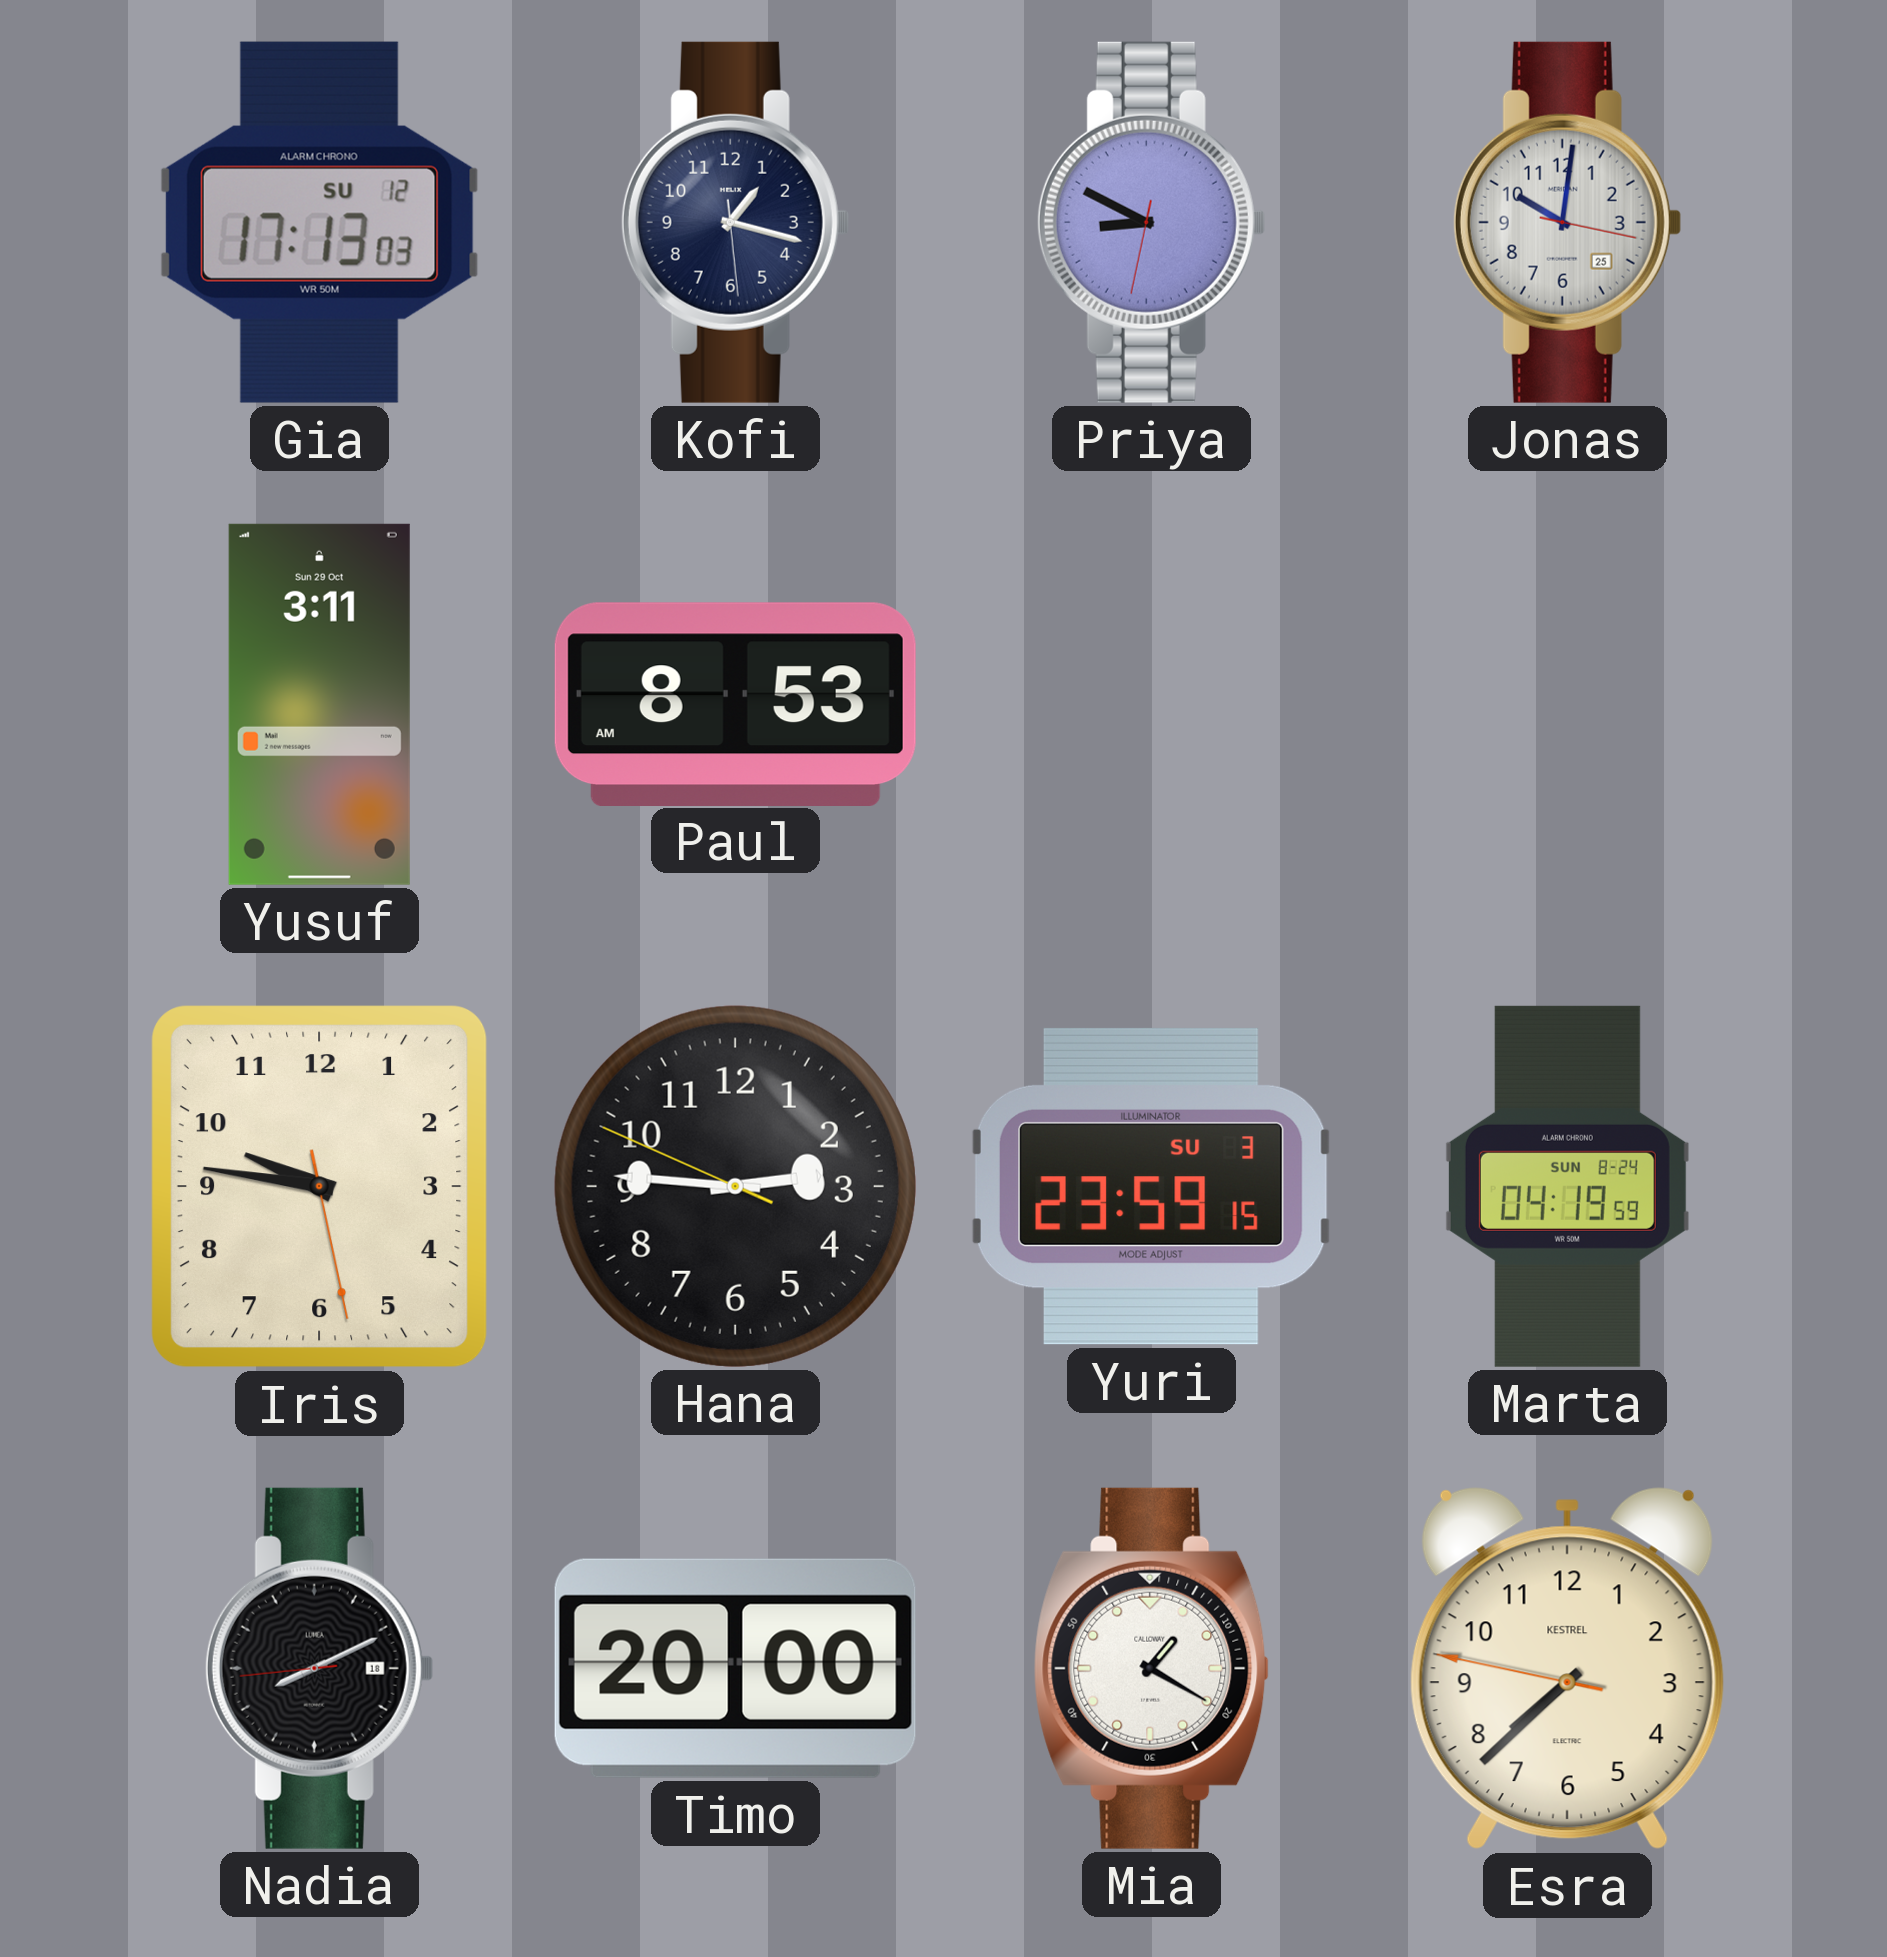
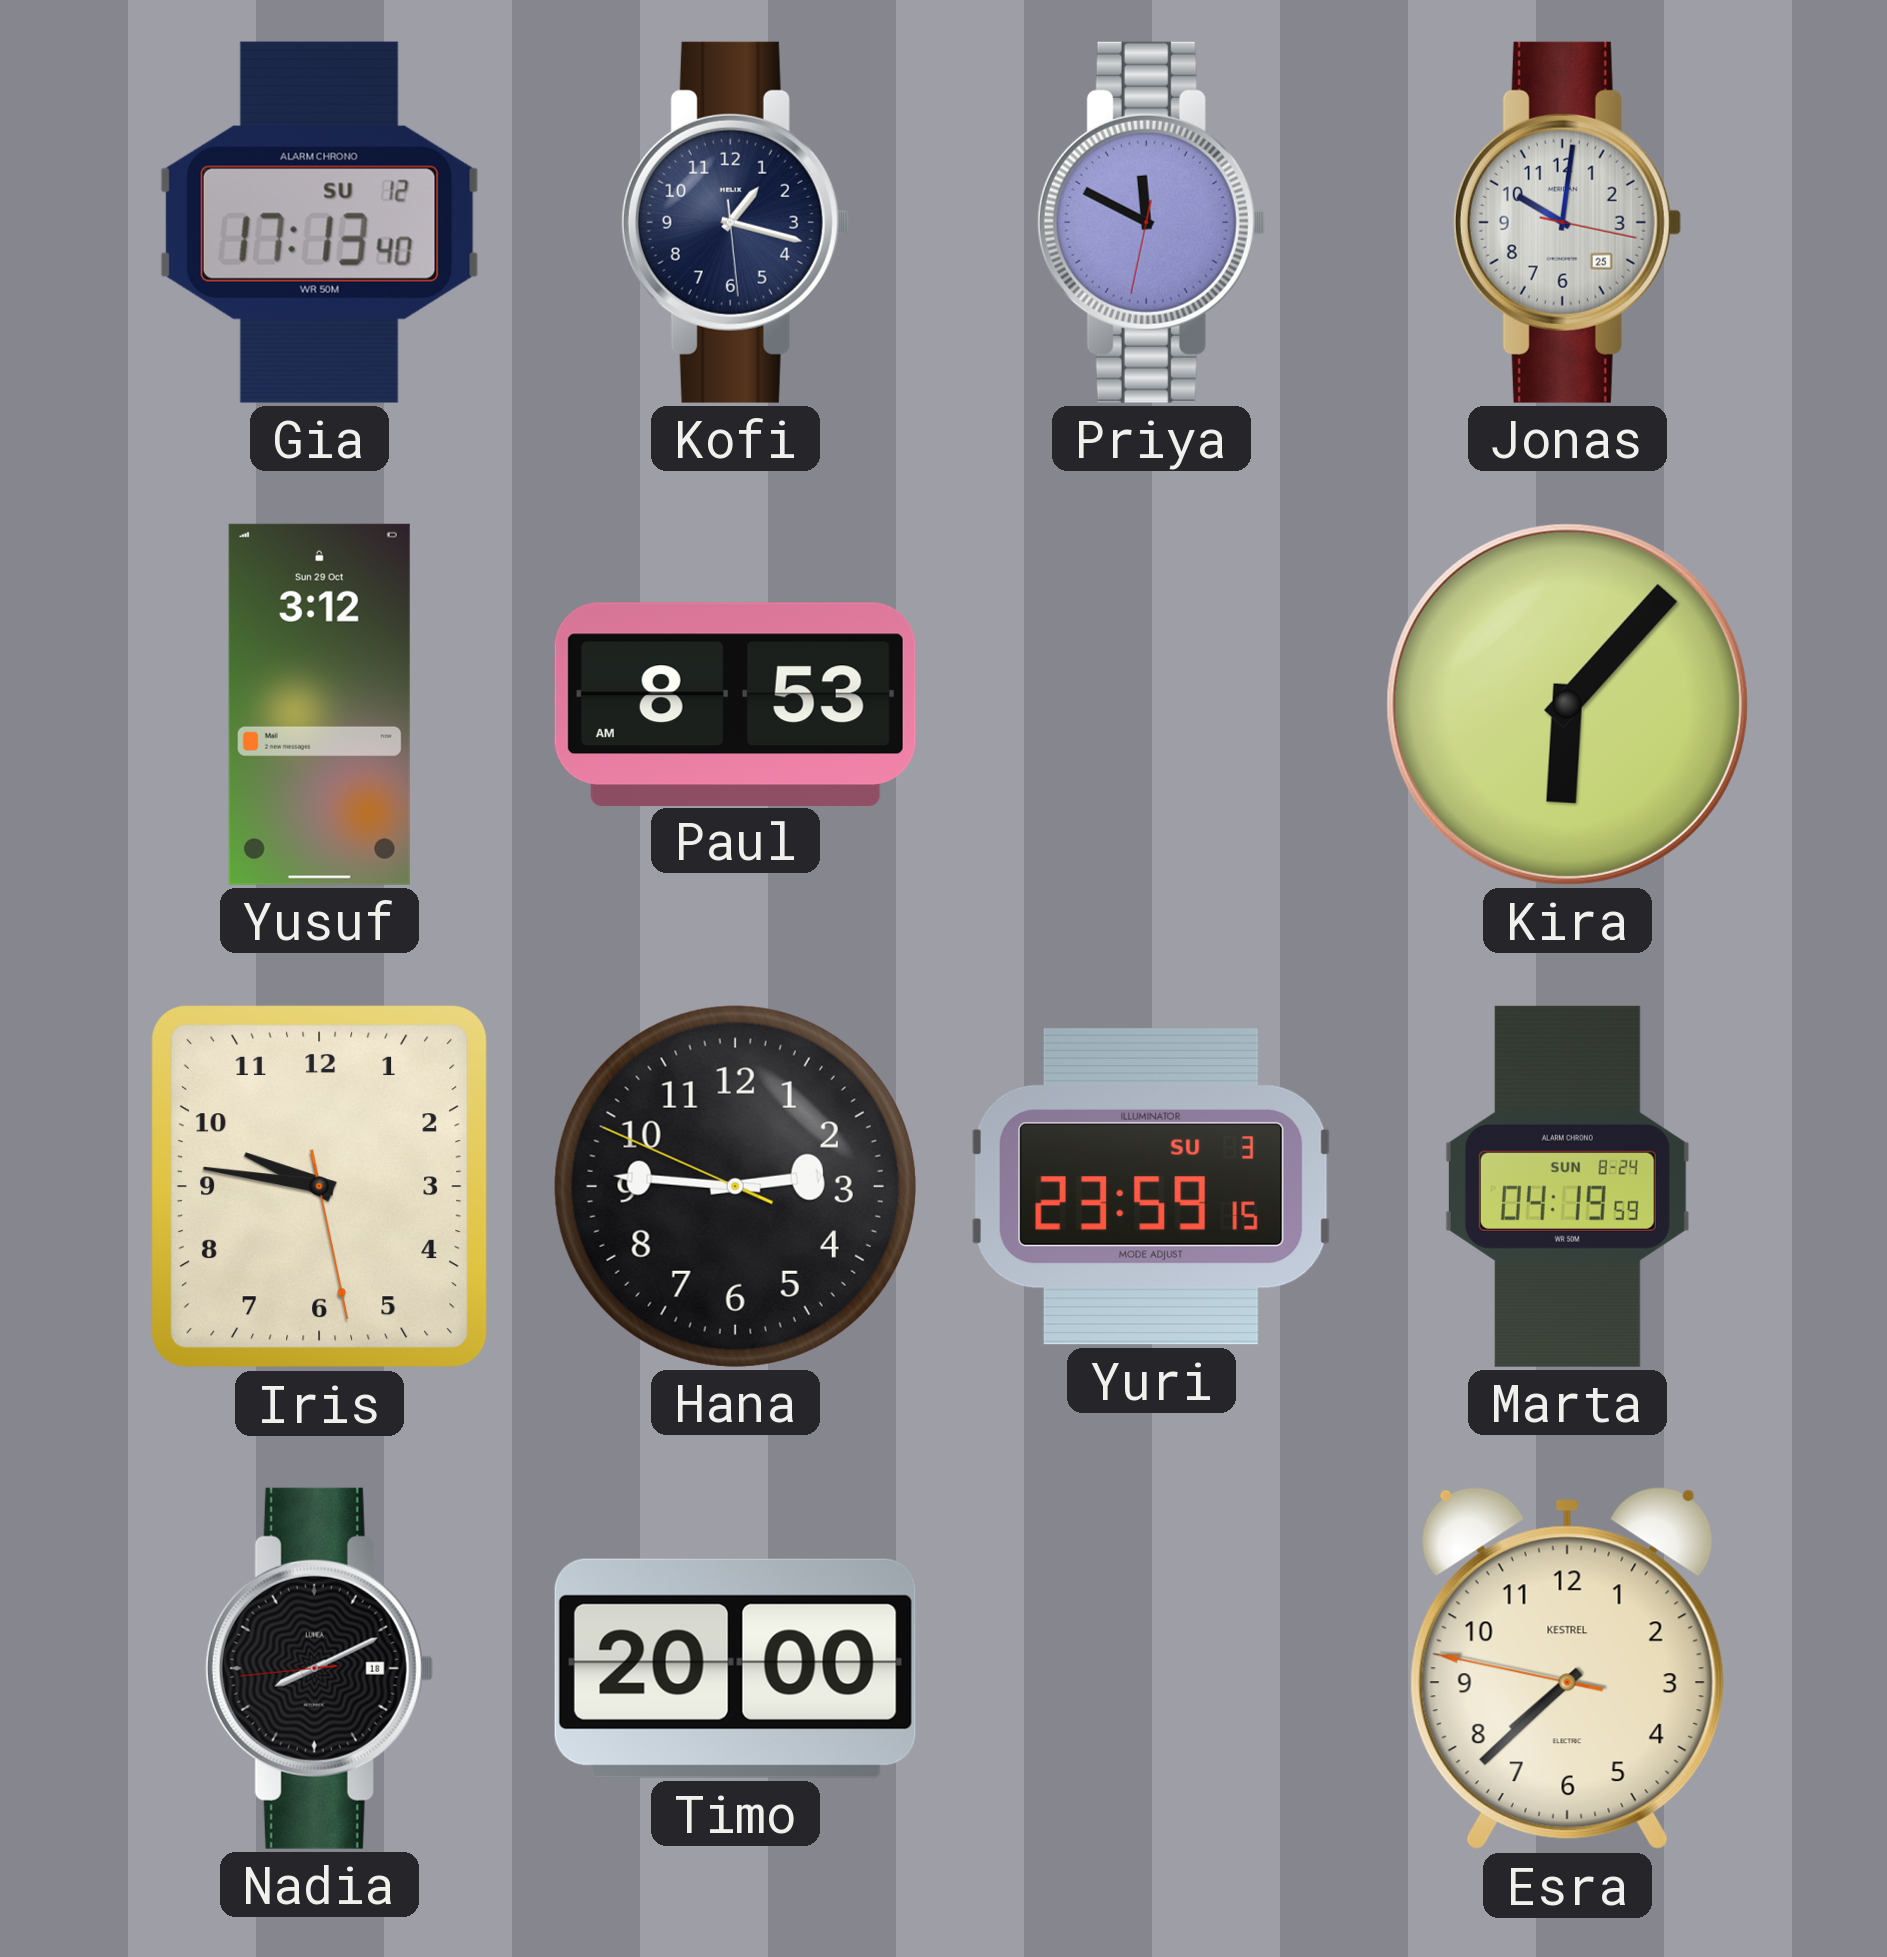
Gia: 17:13:03 -> 17:13:40
Priya: 8:49 -> 11:49
Yusuf: 3:11 -> 3:12
Kira: none -> 6:07
Mia: 1:20 -> none
